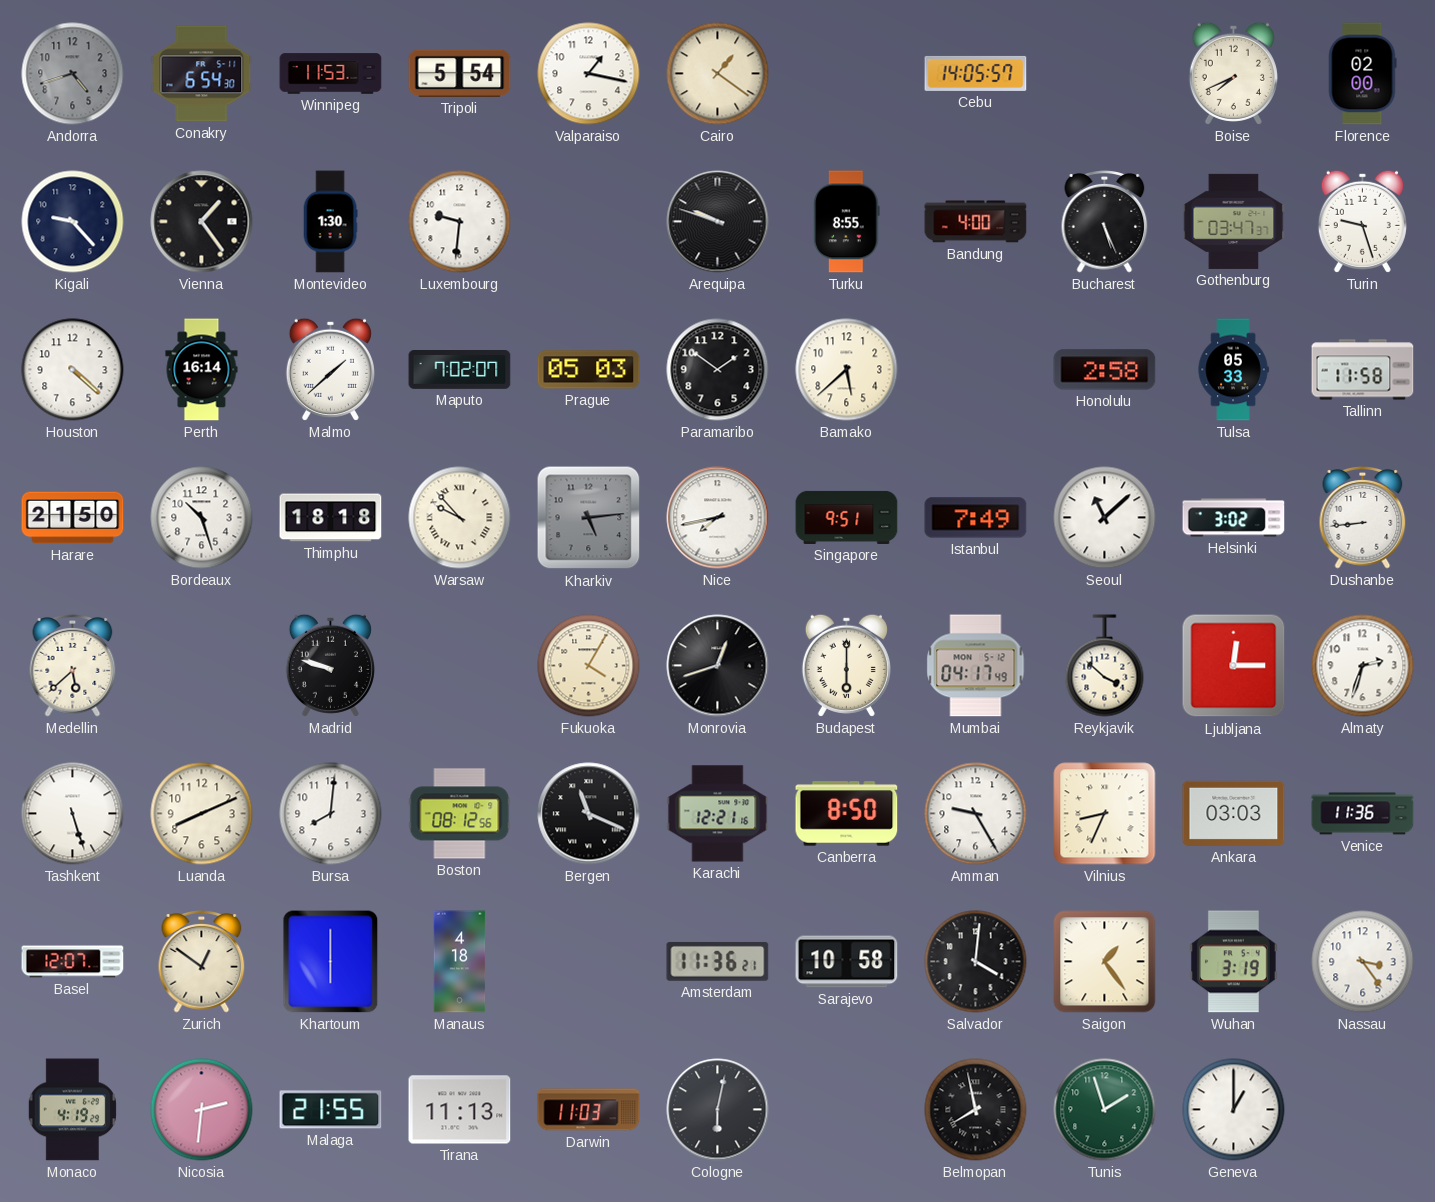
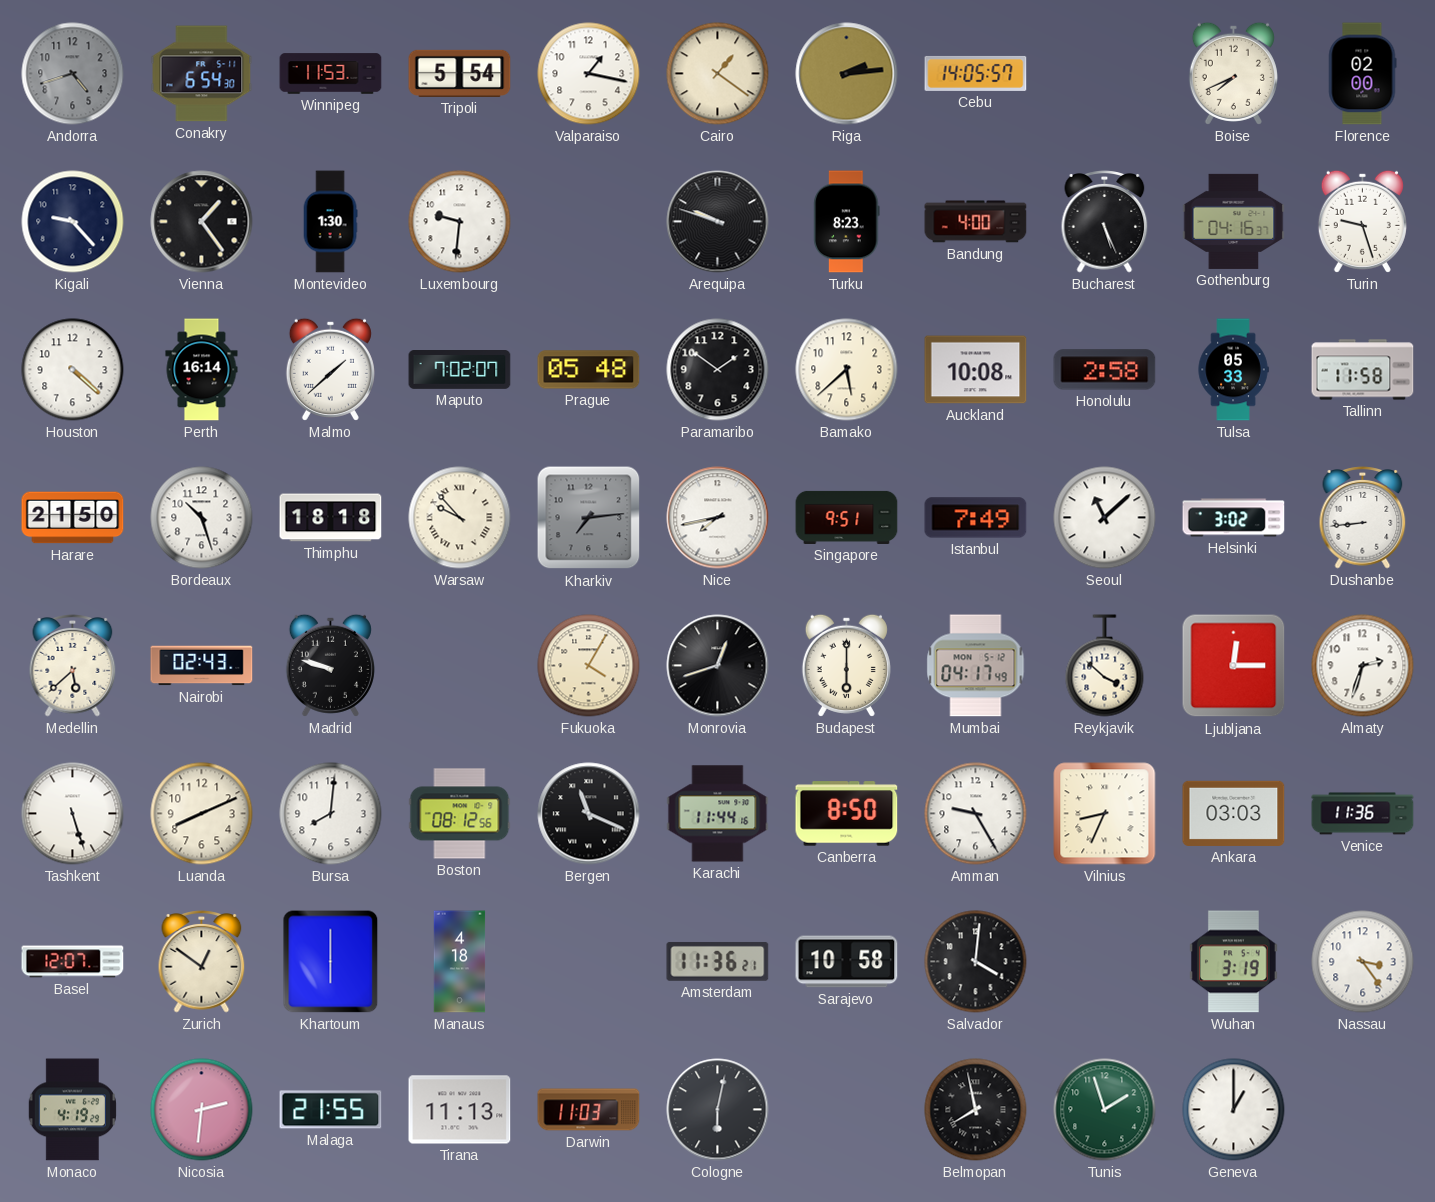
Riga: none -> 2:14
Turku: 8:55 -> 8:23
Gothenburg: 03:47 -> 04:16
Prague: 05:03 -> 05:48
Auckland: none -> 10:08
Kharkiv: 5:14 -> 7:14
Nairobi: none -> 02:43
Karachi: 12:21 -> 11:44
Saigon: 1:24 -> none
